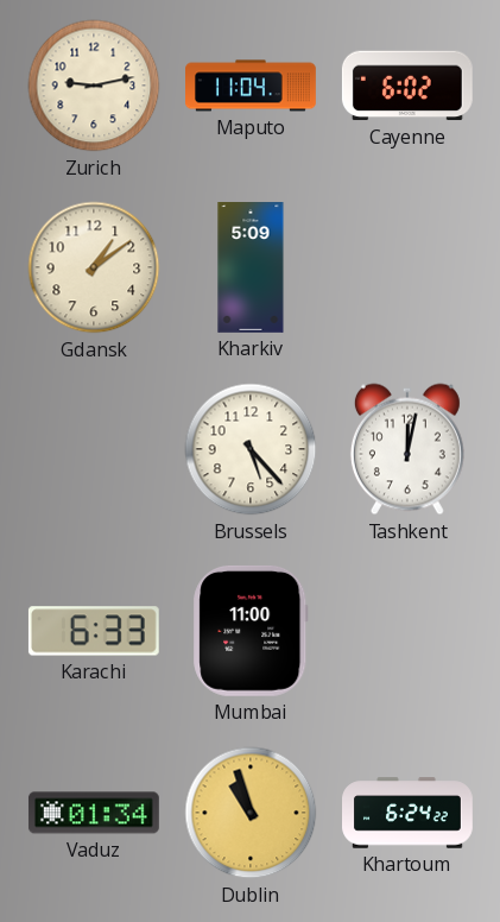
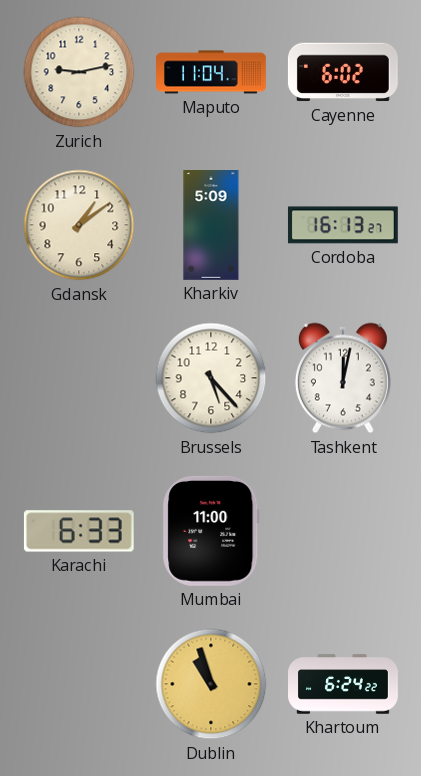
Cordoba: none -> 16:13
Vaduz: 01:34 -> none
